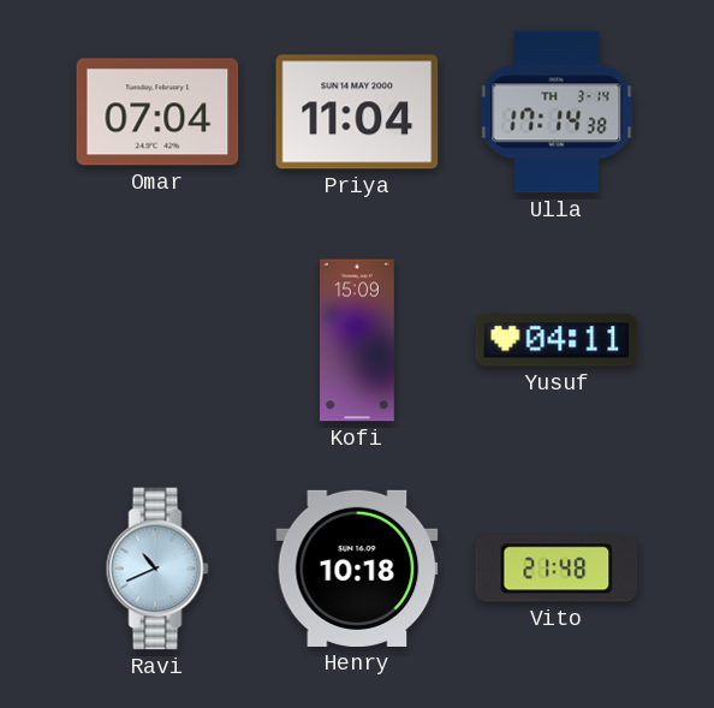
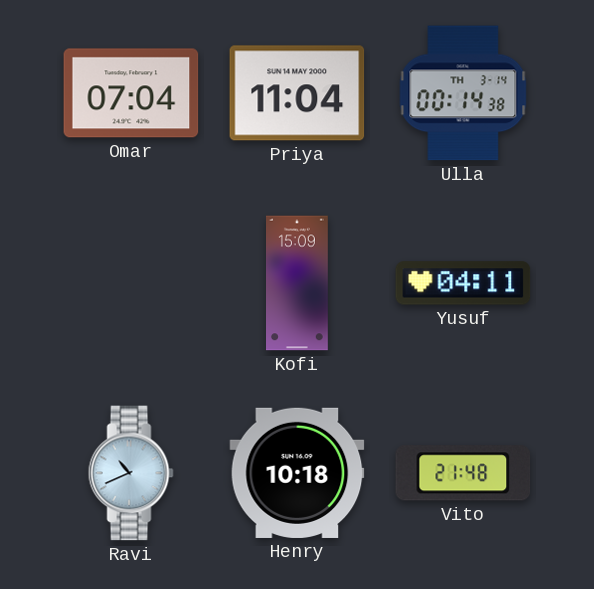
Ulla: 17:14 -> 00:14
